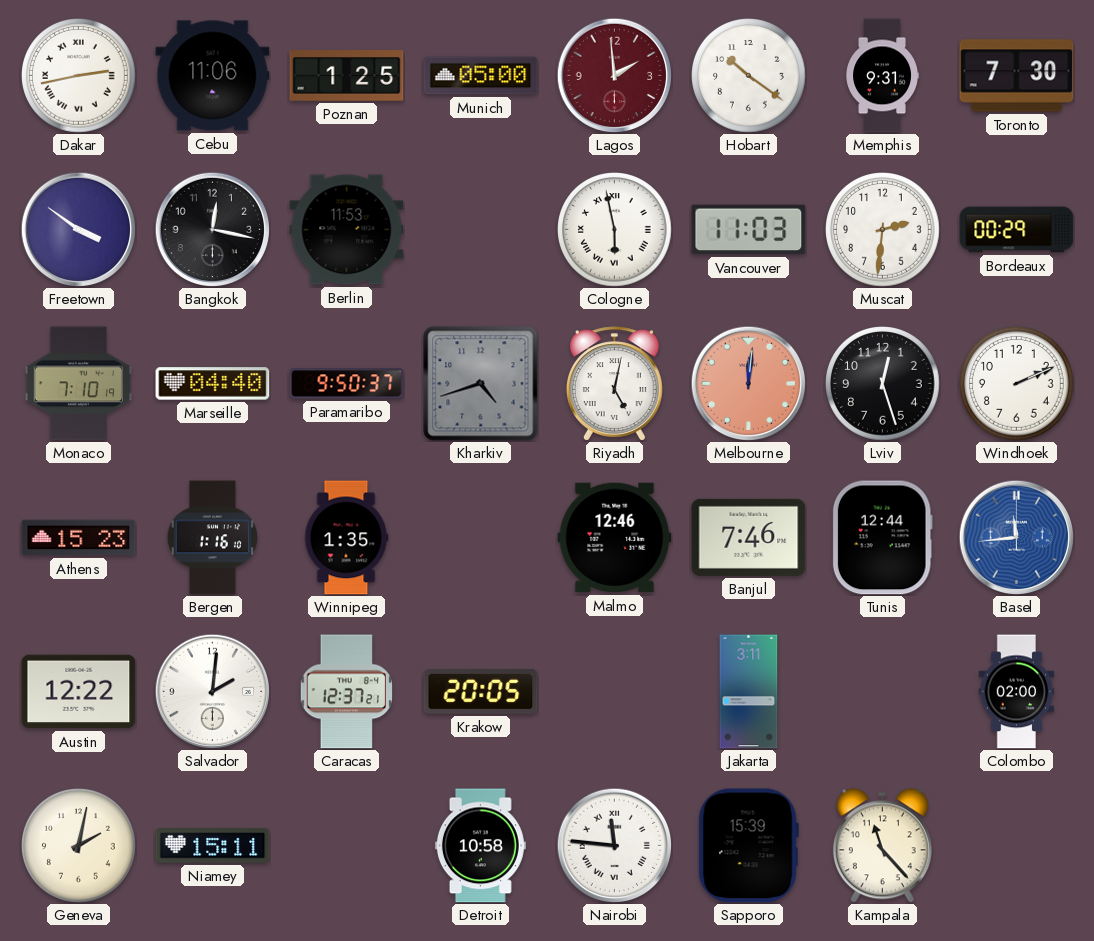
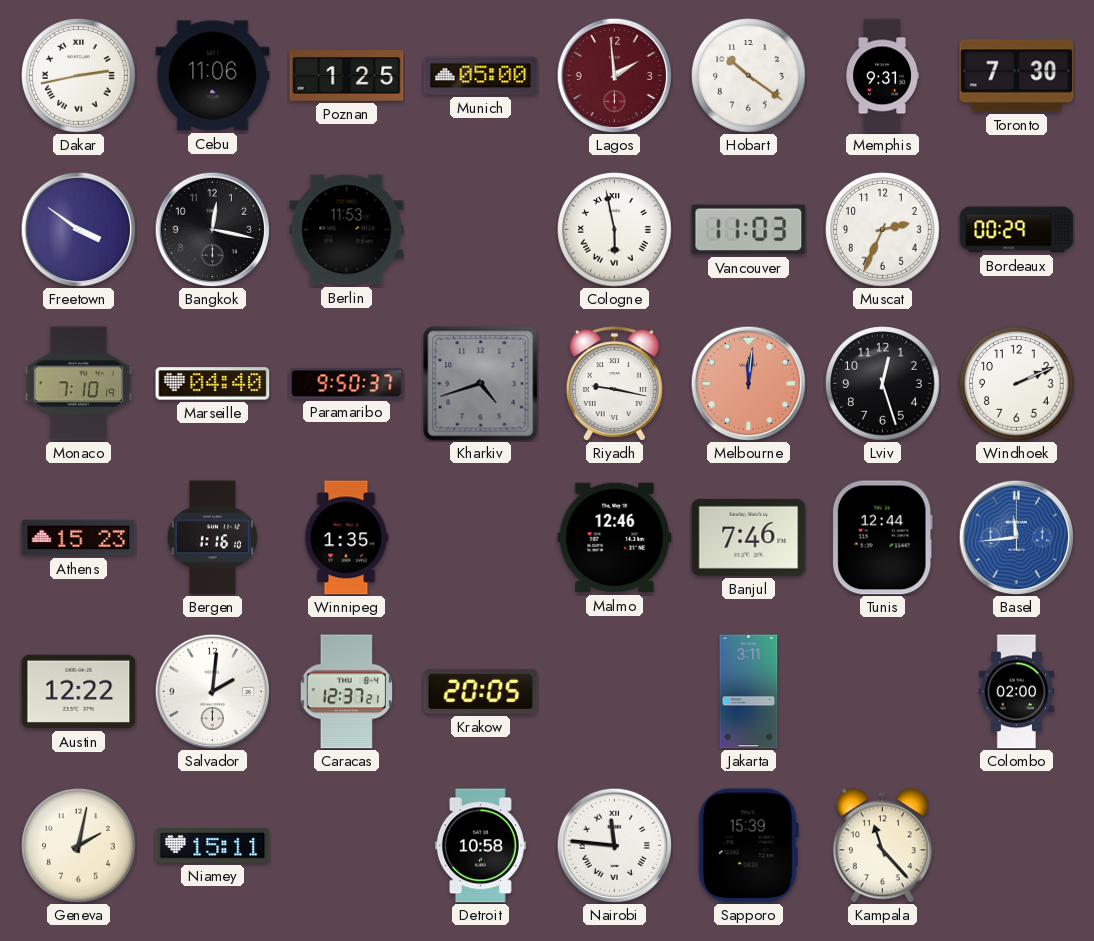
Muscat: 2:31 -> 2:34
Riyadh: 5:02 -> 9:17
